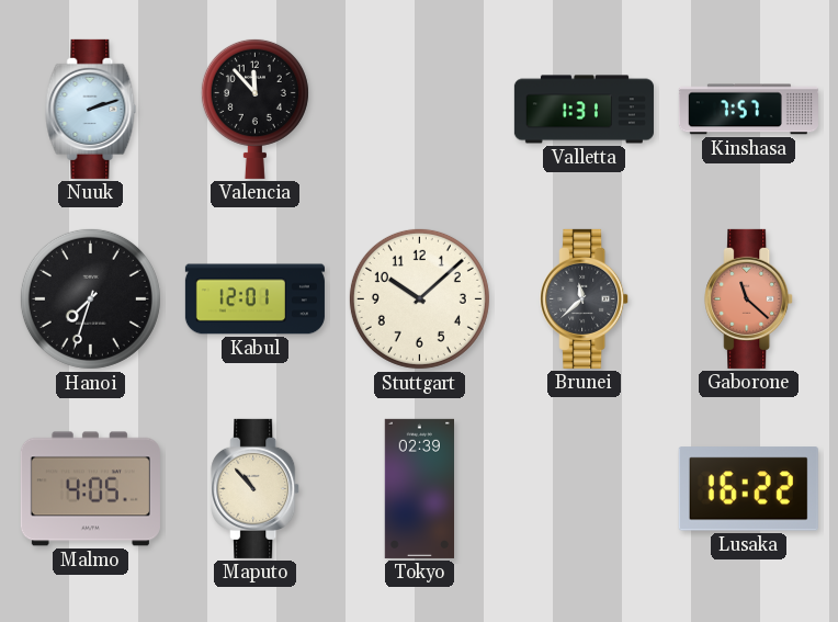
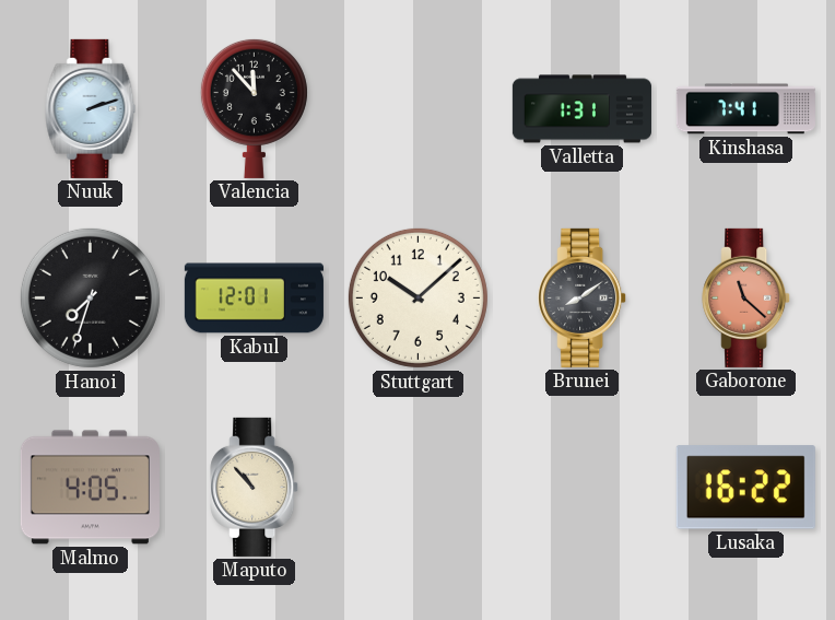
Kinshasa: 7:57 -> 7:41
Brunei: 11:38 -> 8:09
Tokyo: 02:39 -> none
